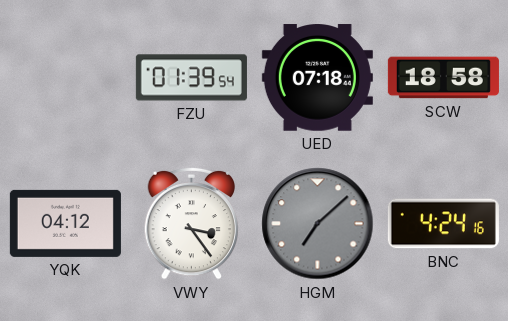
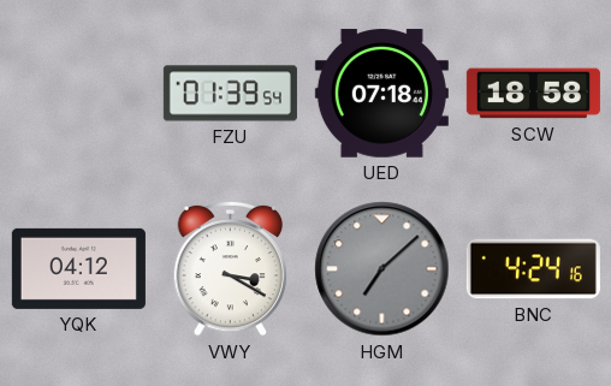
VWY: 3:24 -> 3:20
